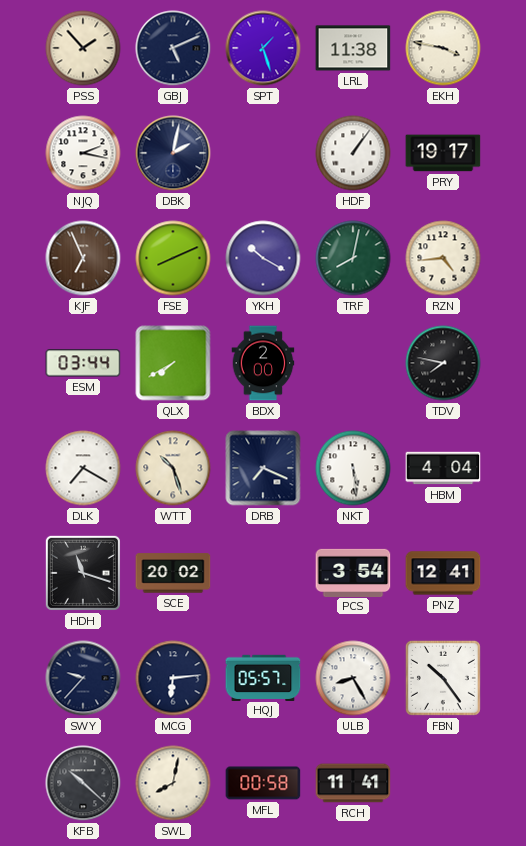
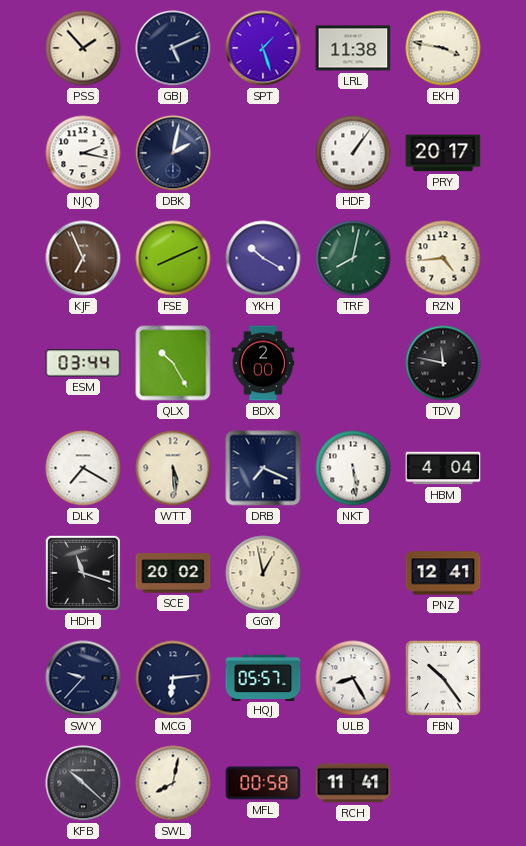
PRY: 19:17 -> 20:17
QLX: 7:40 -> 10:25
TDV: 7:47 -> 11:47
WTT: 10:27 -> 5:29
GGY: none -> 12:58
PCS: 3:54 -> none
